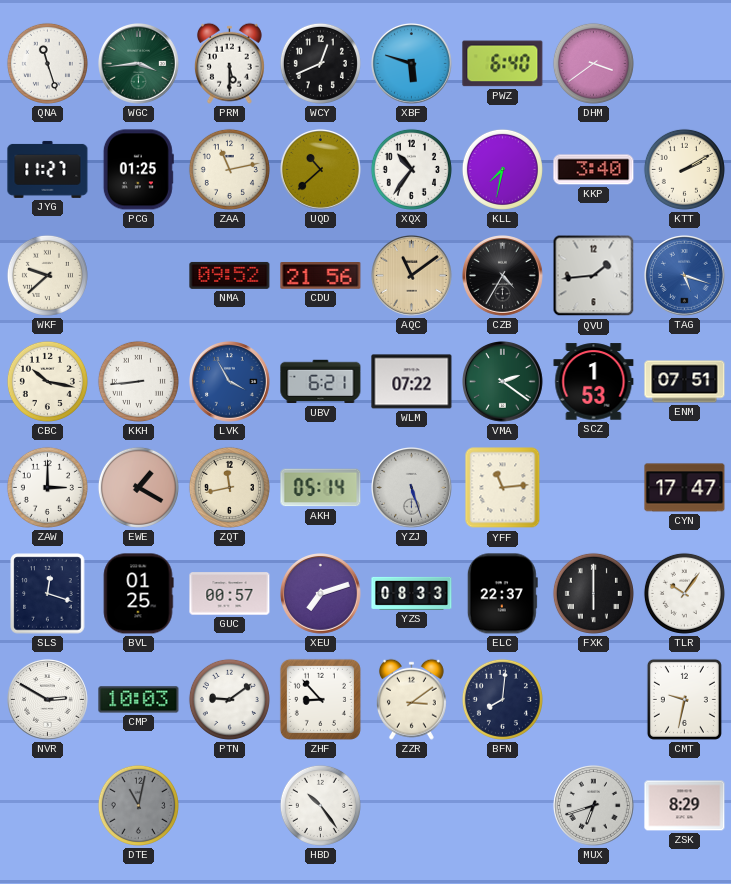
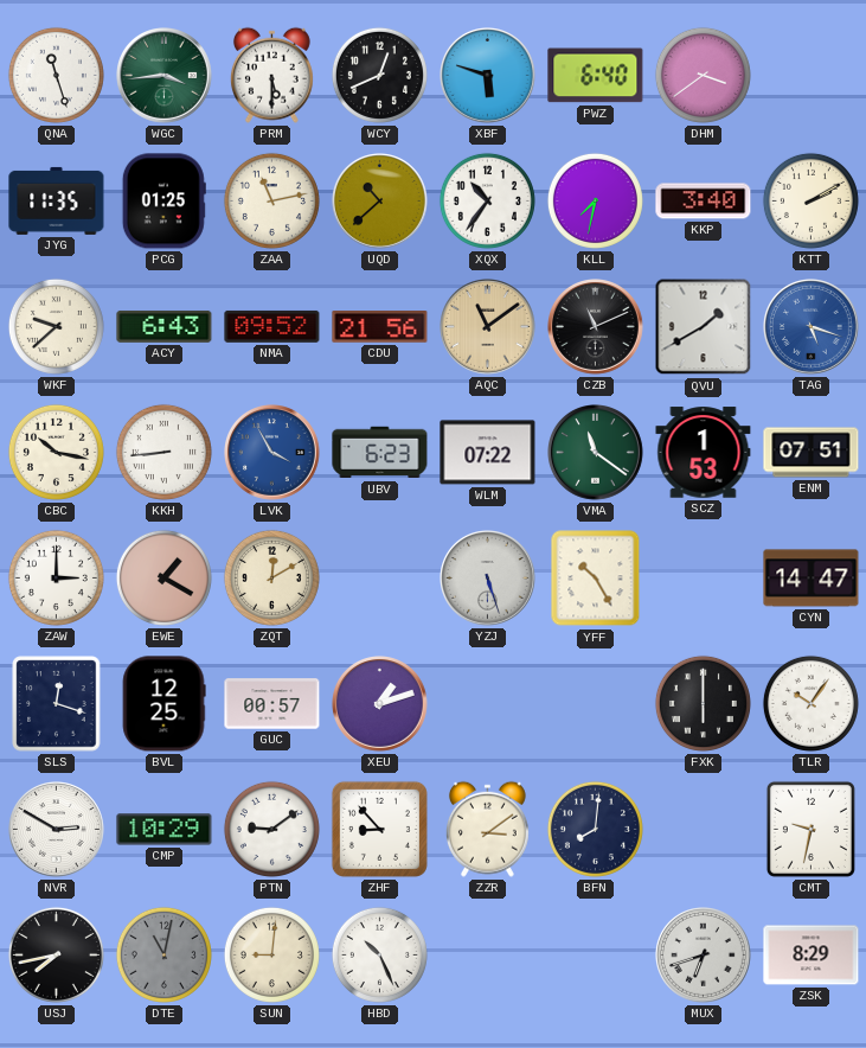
JYG: 11:27 -> 11:35
ACY: none -> 6:43
CZB: 4:35 -> 11:11
QVU: 1:44 -> 1:40
UBV: 6:21 -> 6:23
VMA: 2:21 -> 11:21
ZQT: 11:43 -> 12:10
AKH: 05:14 -> none
YFF: 11:14 -> 10:25
CYN: 17:47 -> 14:47
BVL: 01:25 -> 12:25
XEU: 7:12 -> 1:12
YZS: 08:33 -> none
ELC: 22:37 -> none
CMP: 10:03 -> 10:29
USJ: none -> 7:43
SUN: none -> 9:01
HBD: 10:24 -> 10:26
